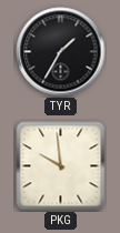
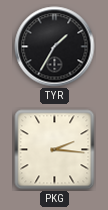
PKG: 9:59 -> 2:16
